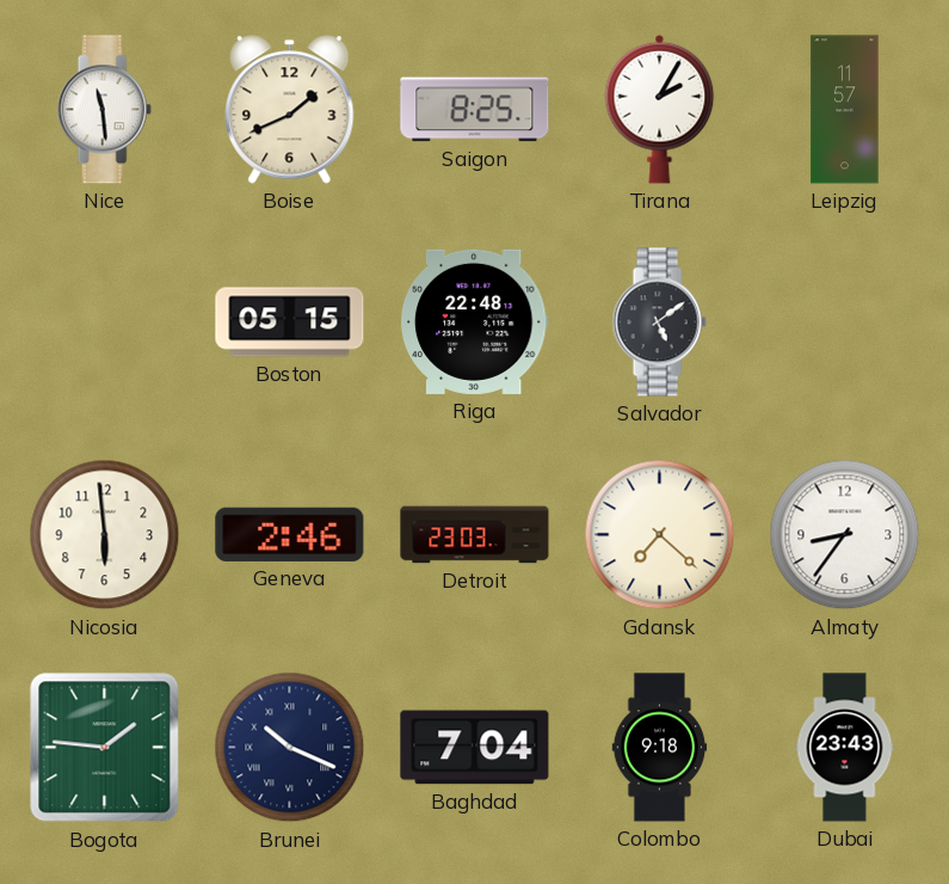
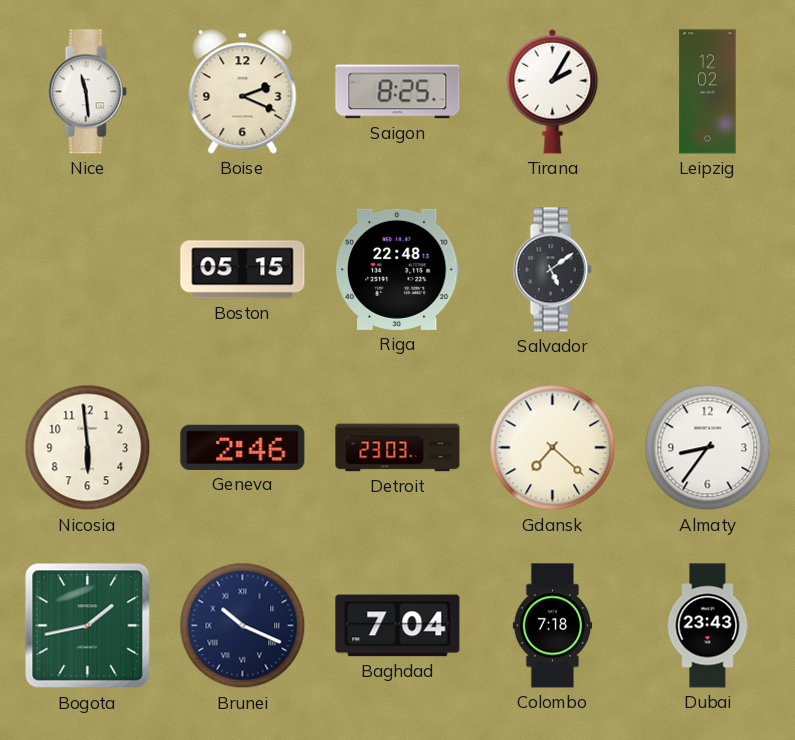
Boise: 1:41 -> 2:19
Leipzig: 11:57 -> 12:02
Bogota: 1:46 -> 1:43
Colombo: 9:18 -> 7:18
